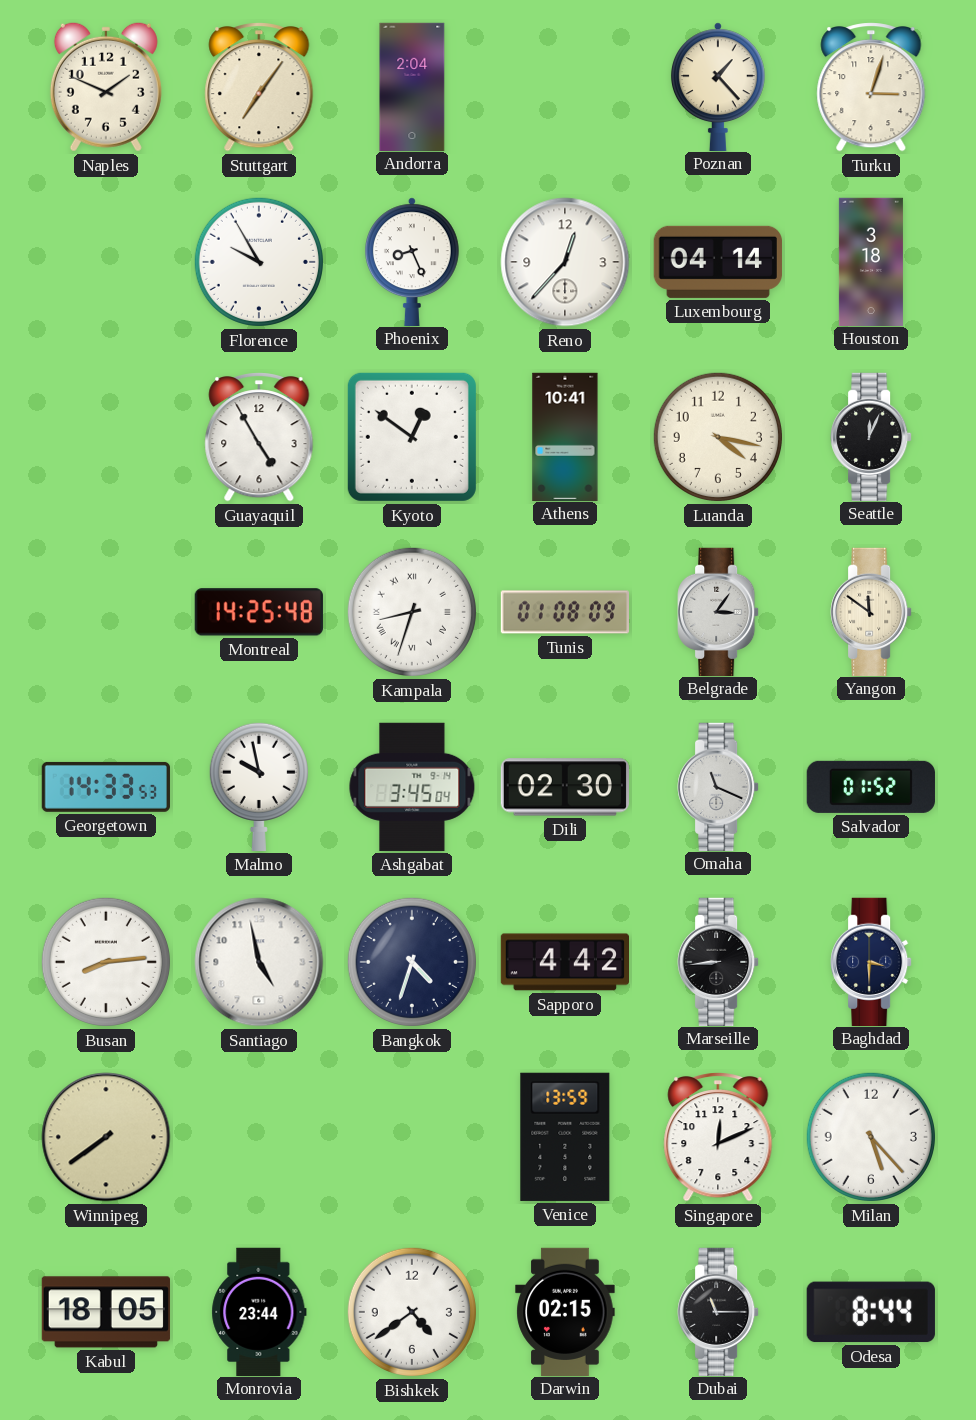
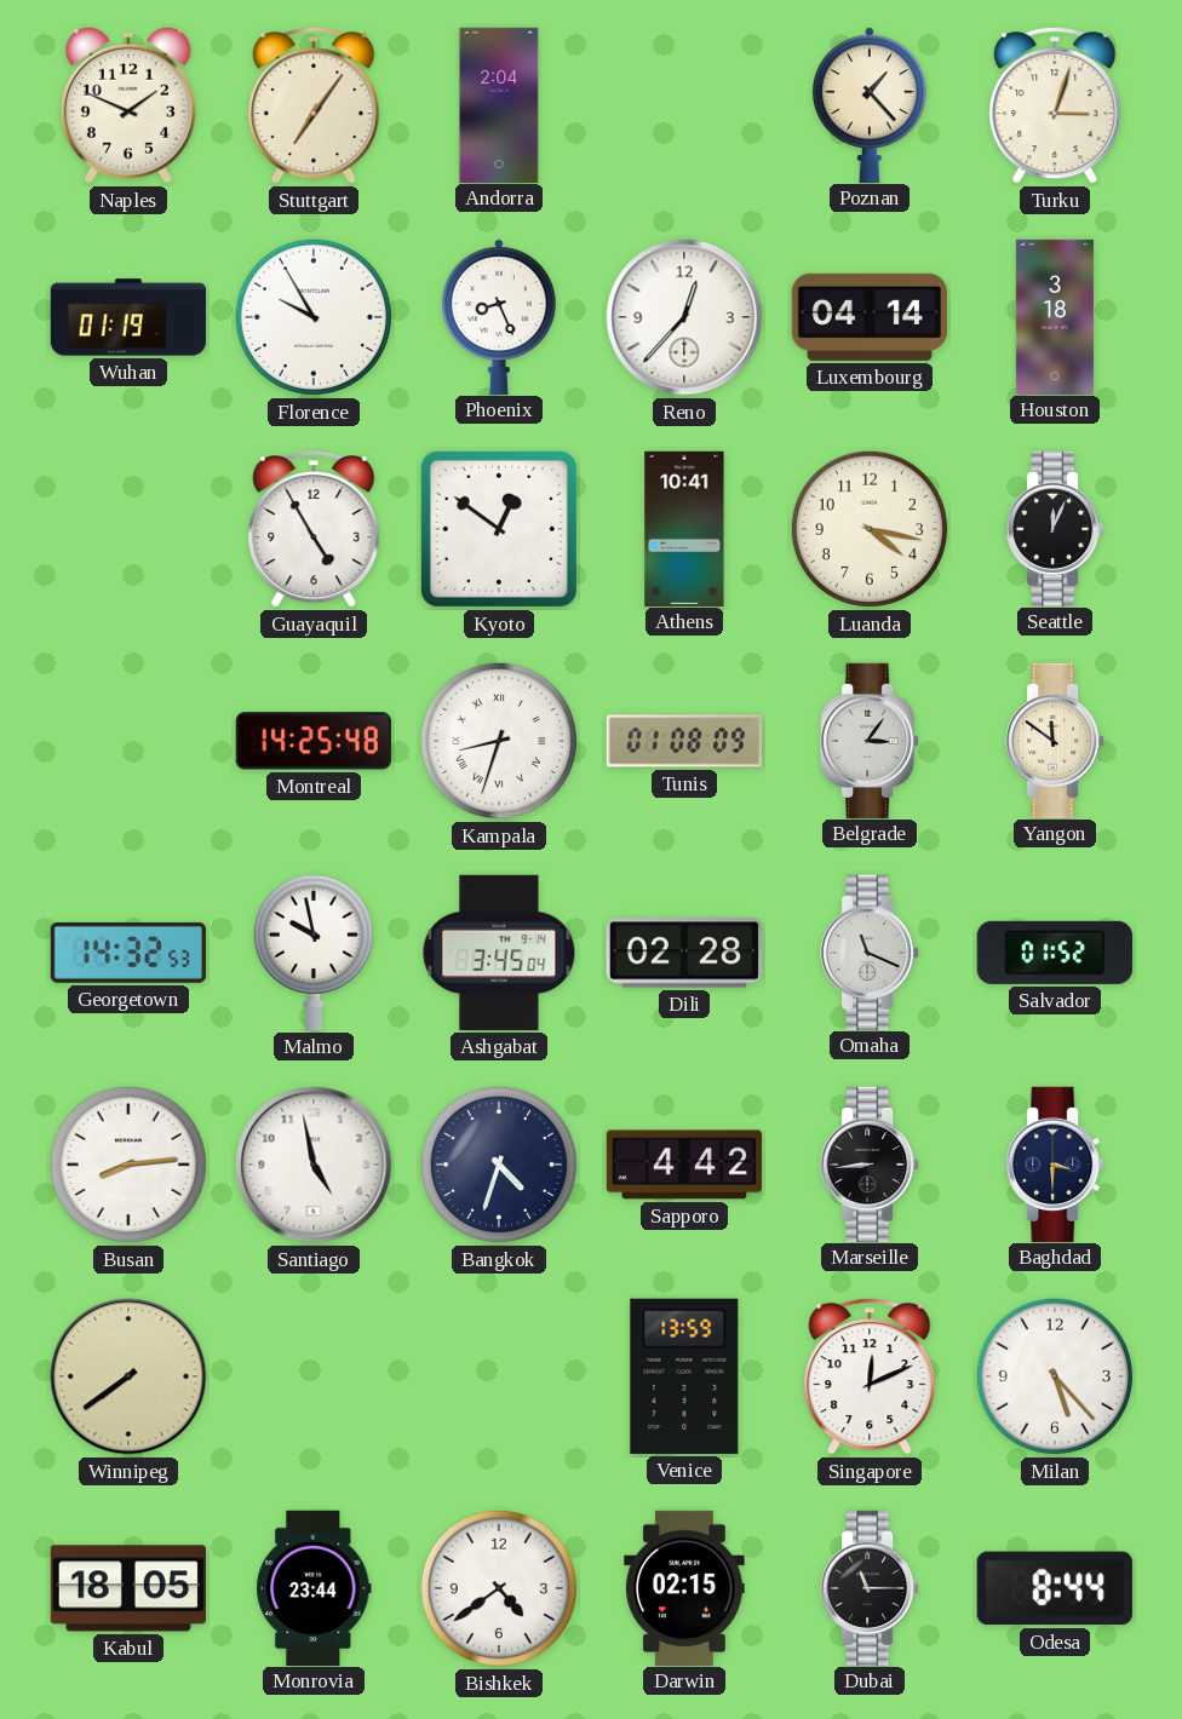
Wuhan: none -> 01:19
Georgetown: 14:33 -> 14:32
Dili: 02:30 -> 02:28
